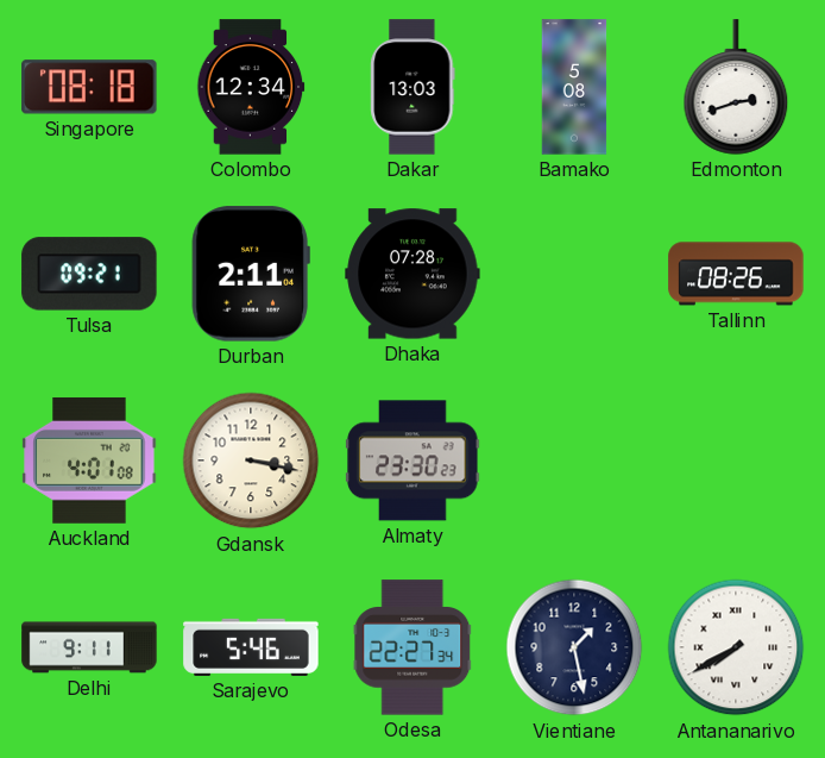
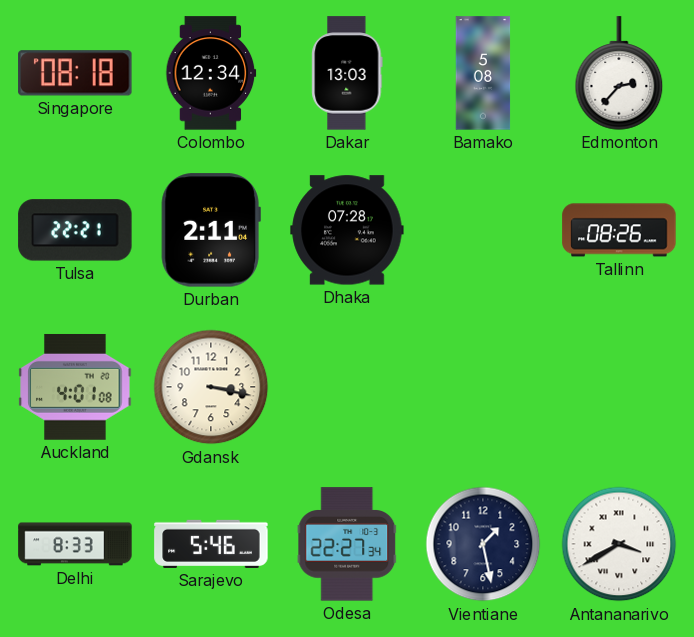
Edmonton: 2:42 -> 2:37
Tulsa: 09:21 -> 22:21
Almaty: 23:30 -> none
Delhi: 9:11 -> 8:33
Antananarivo: 7:40 -> 3:40
